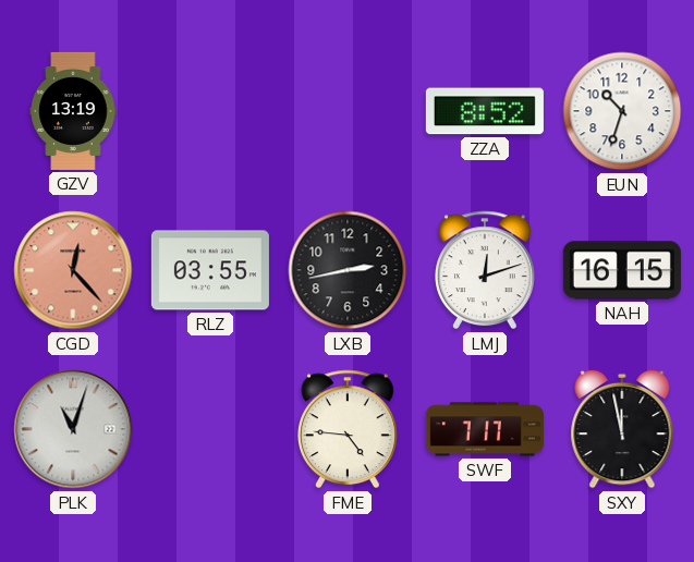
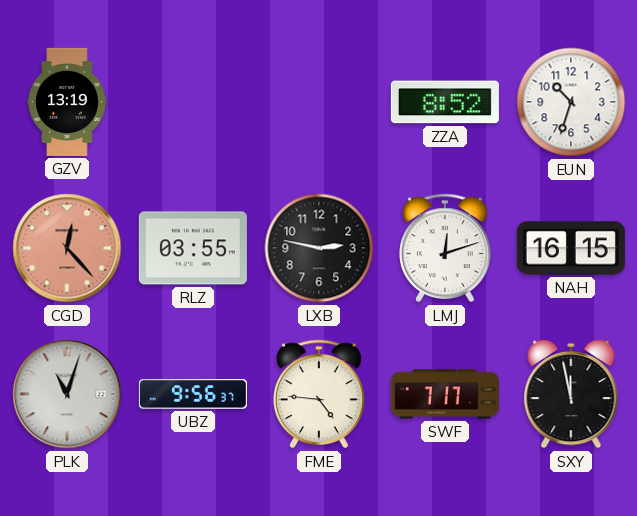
LXB: 2:43 -> 2:47
UBZ: none -> 9:56
